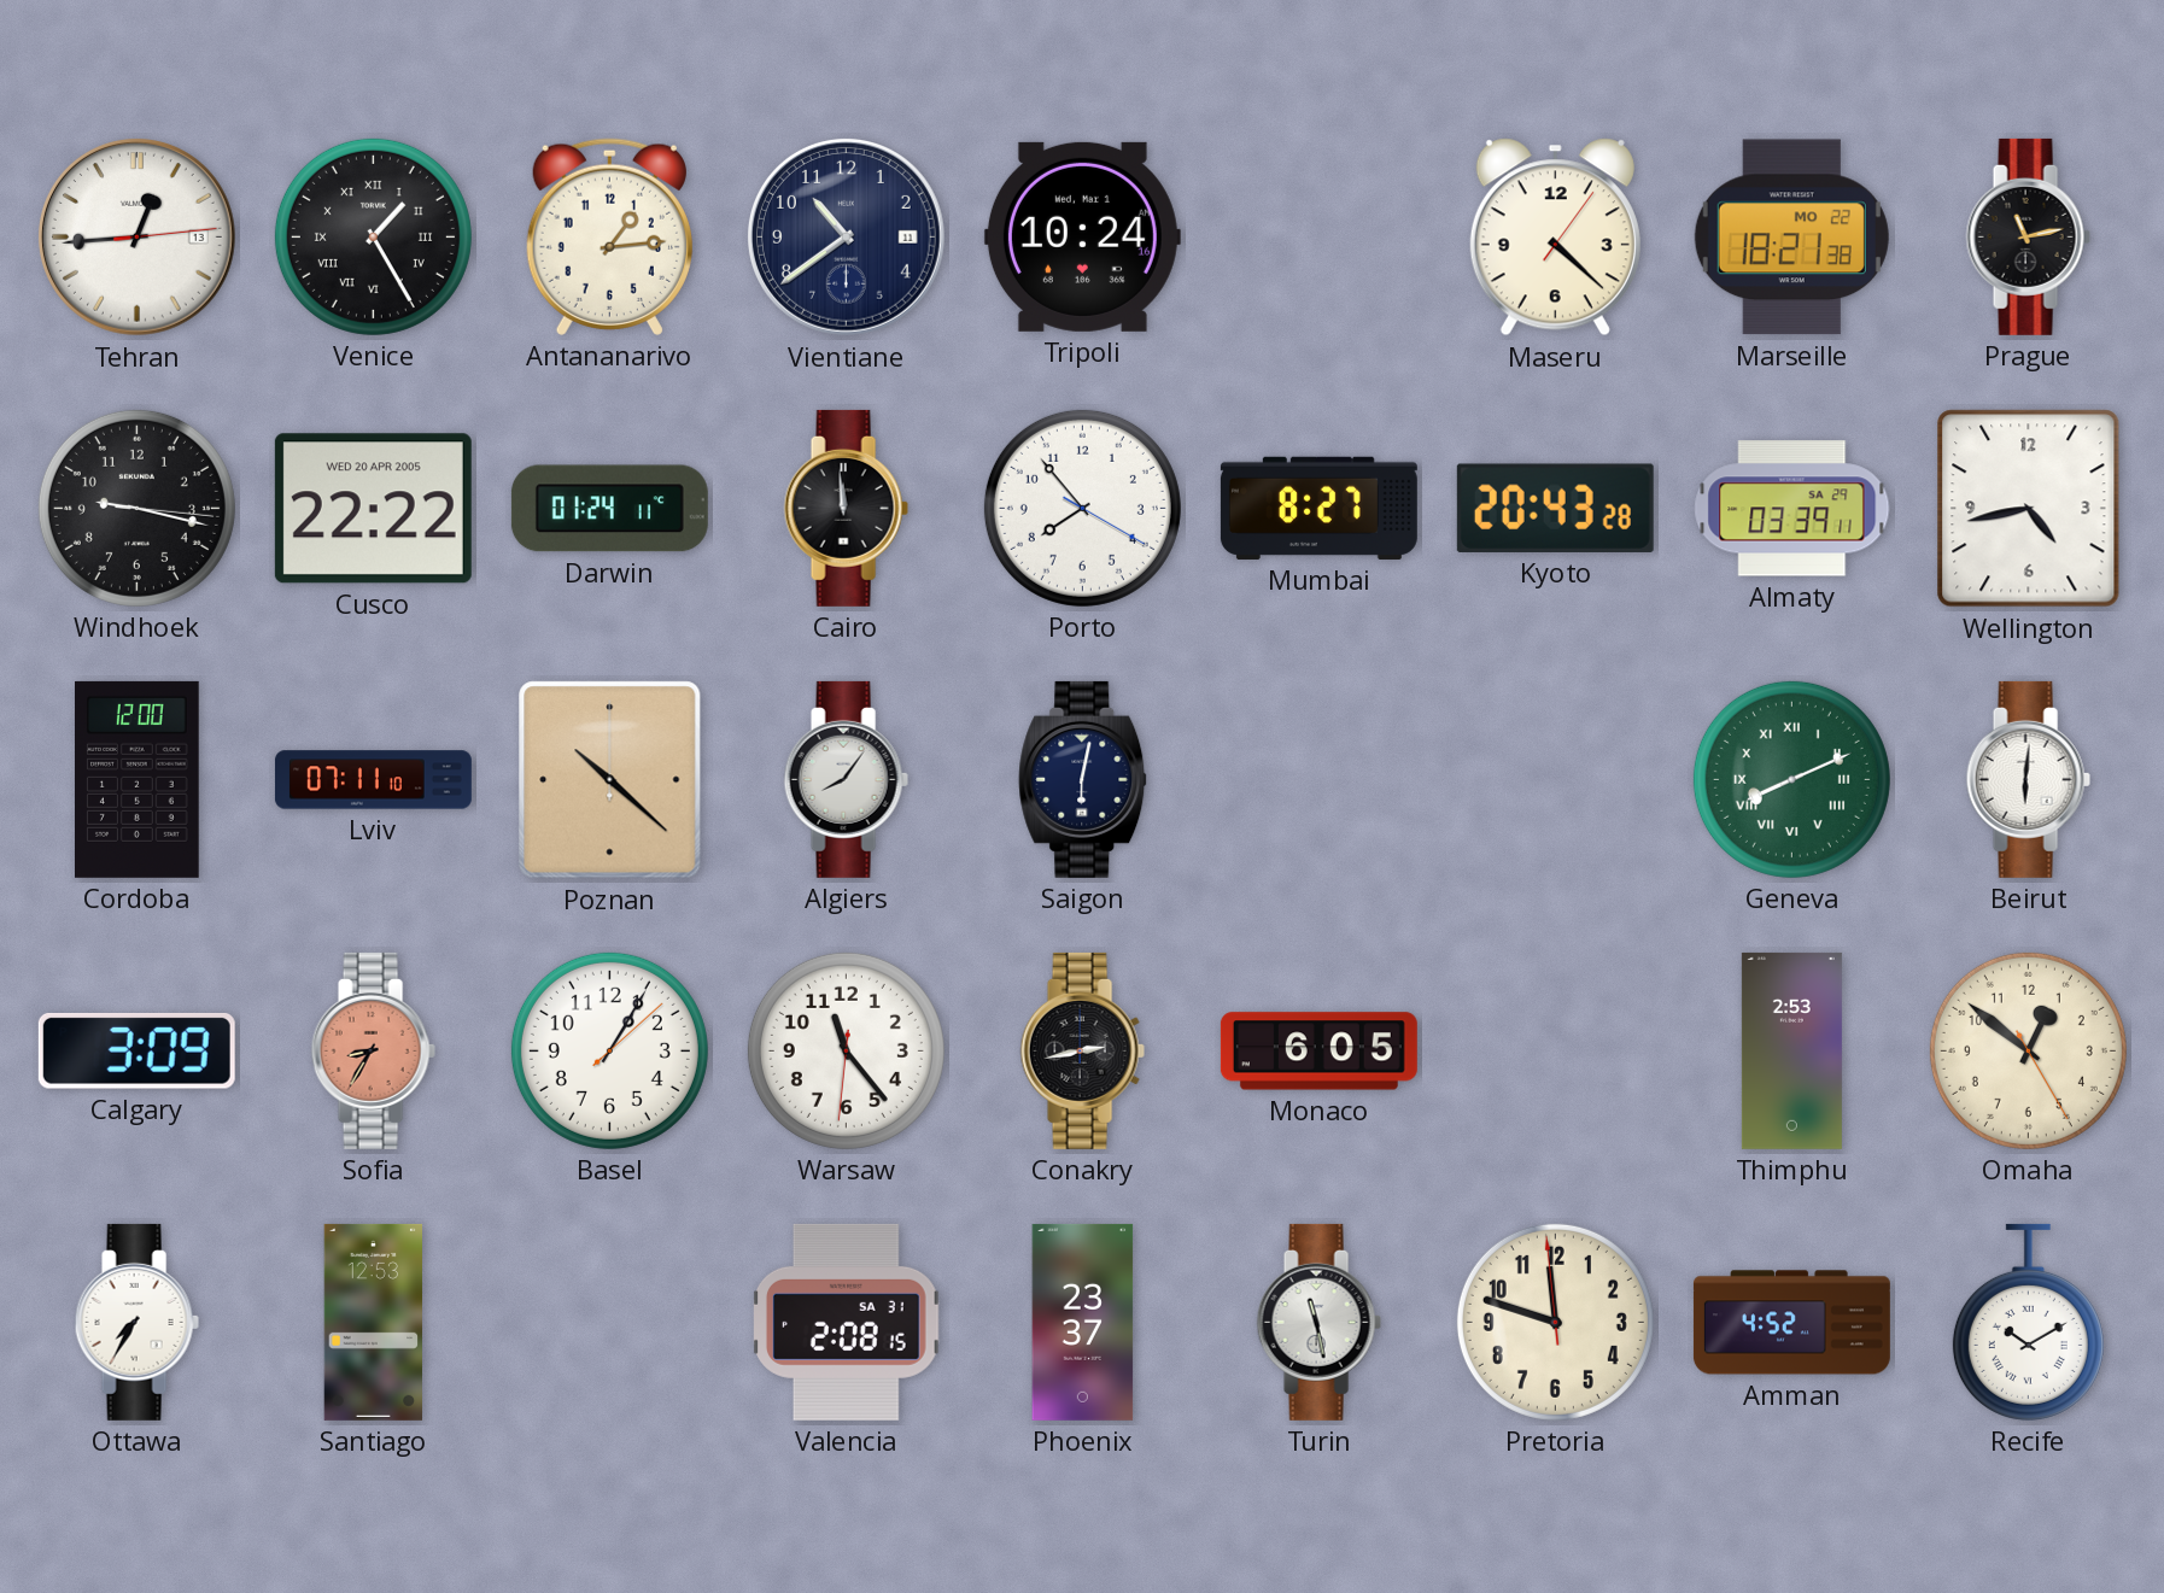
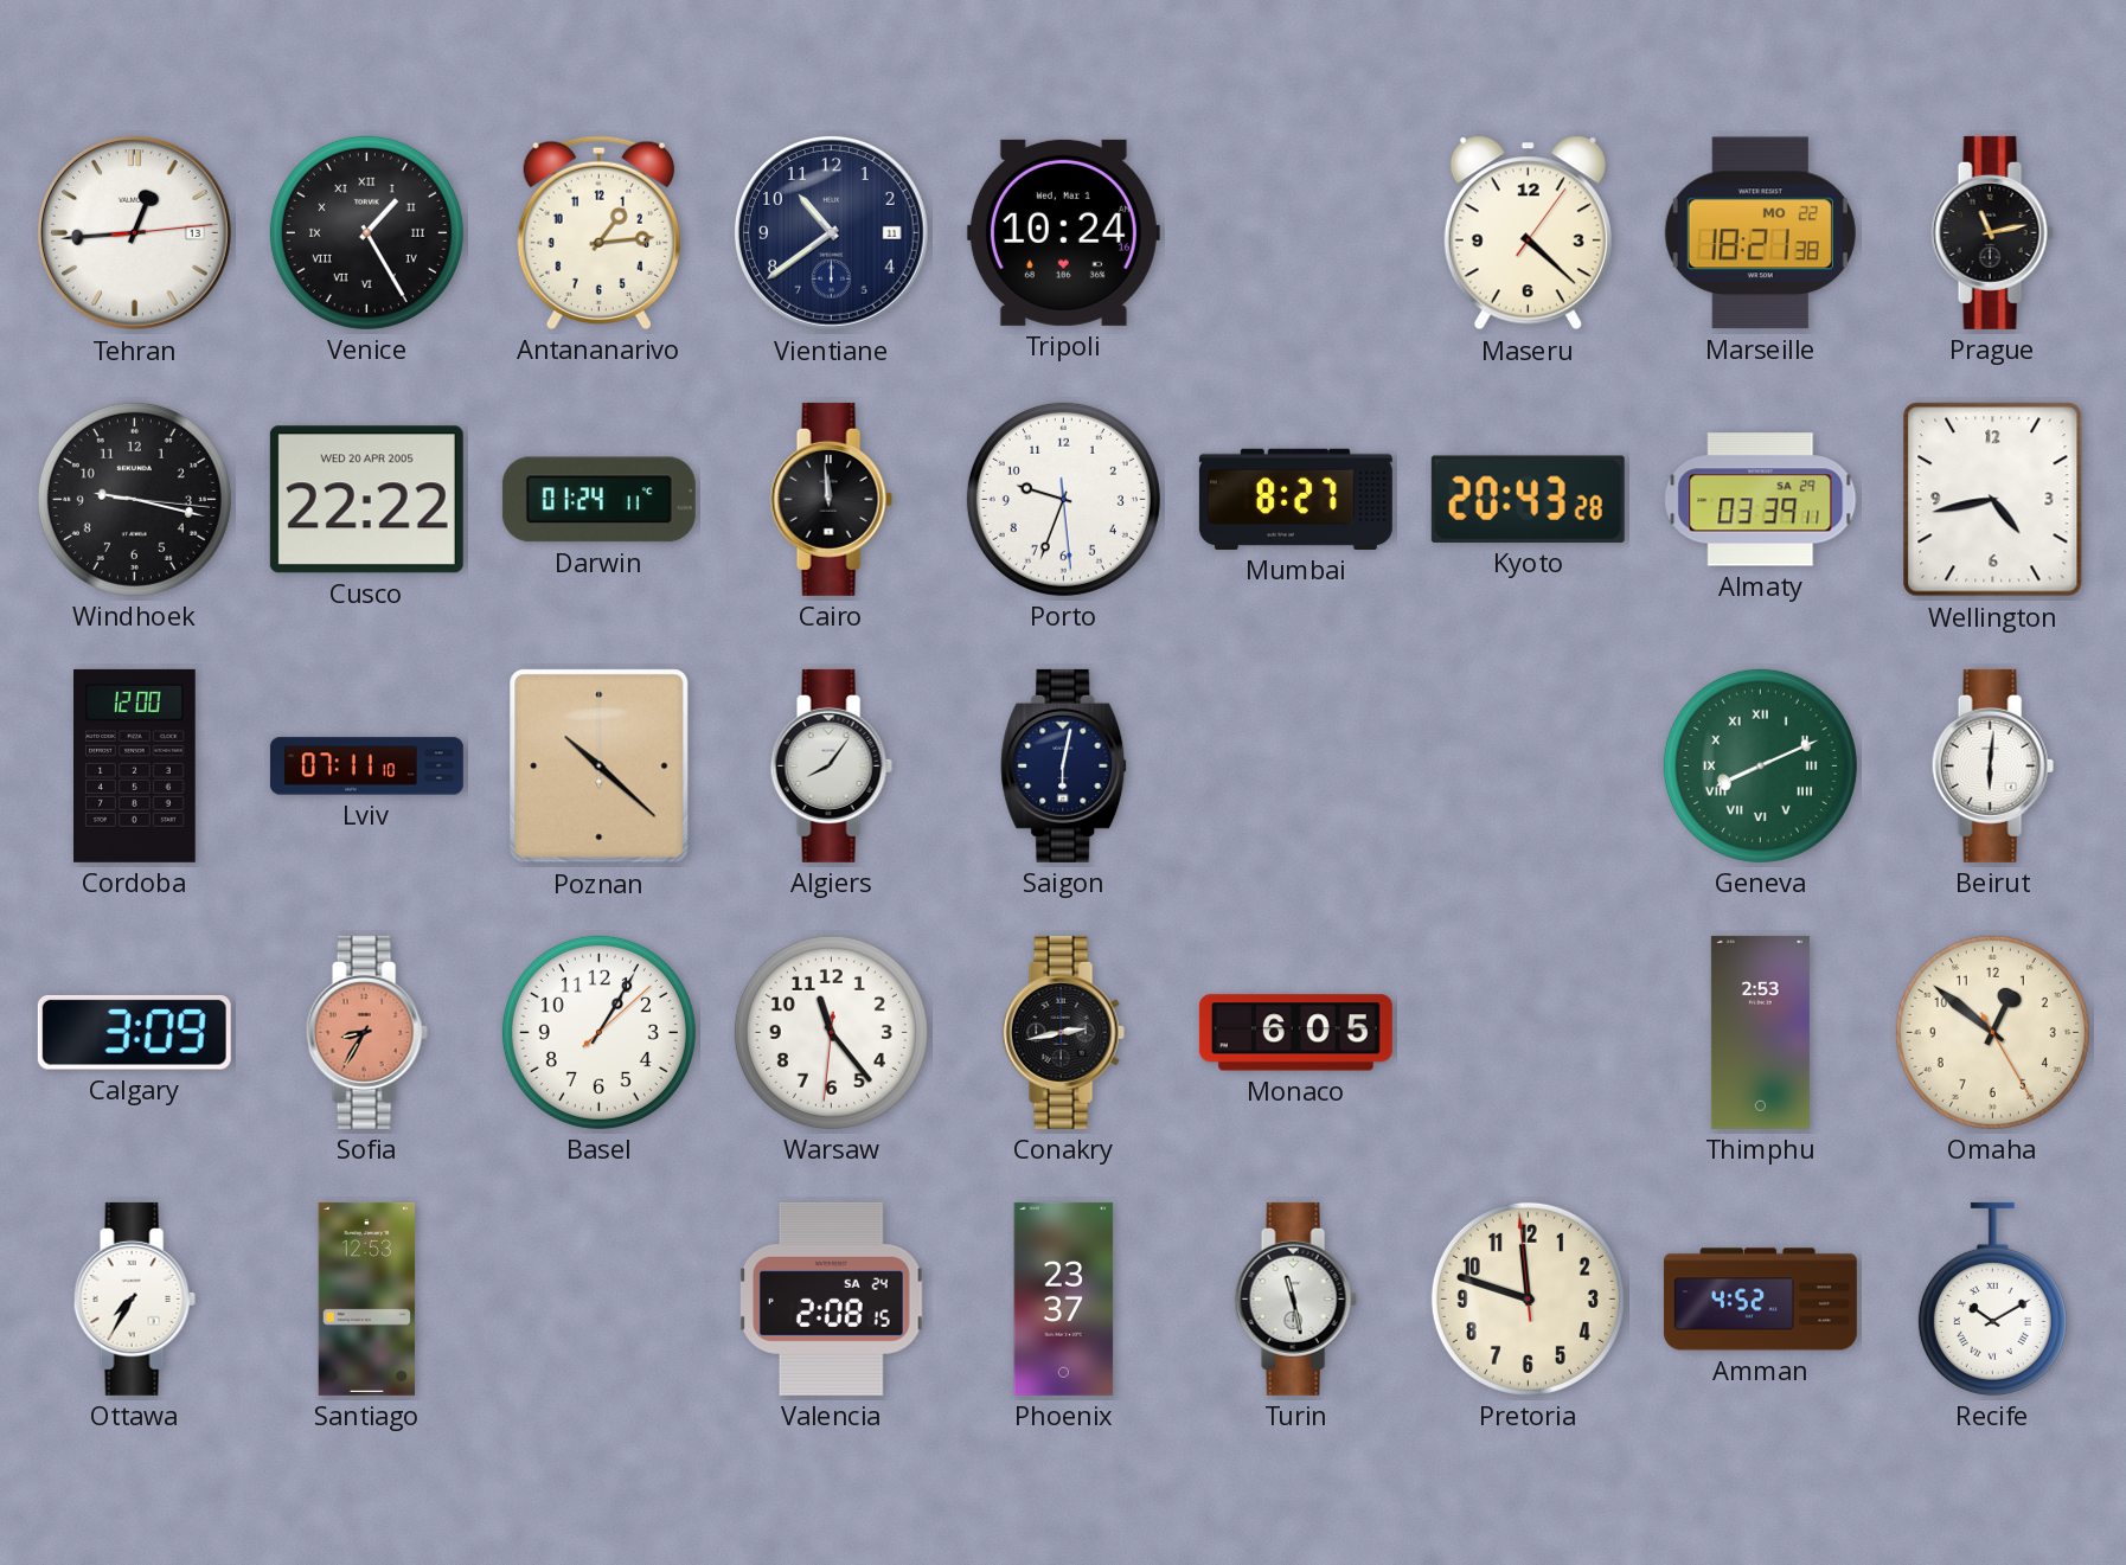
Porto: 7:53 -> 9:33
Valencia date: SA 31 -> SA 24
